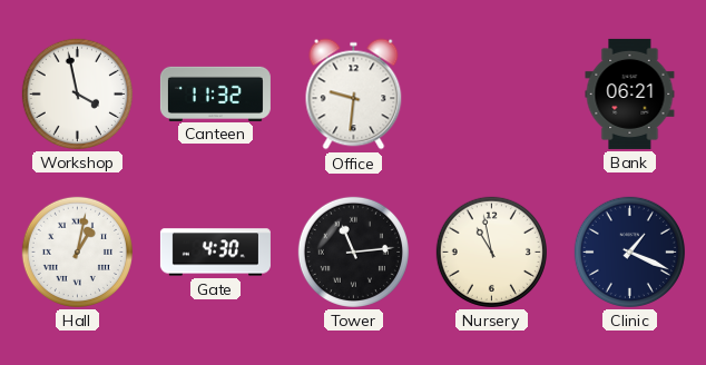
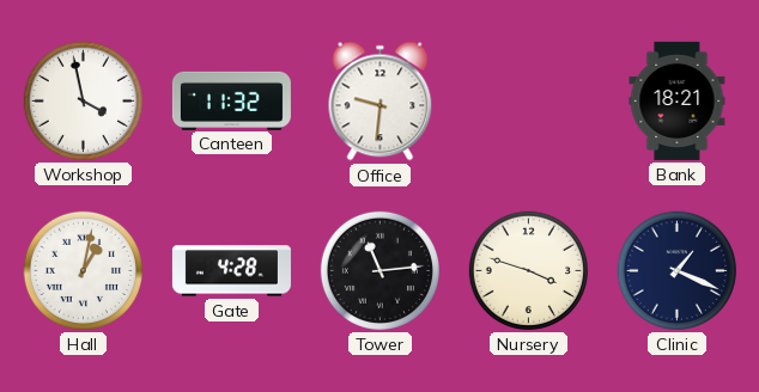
Bank: 06:21 -> 18:21
Gate: 4:30 -> 4:28
Nursery: 10:58 -> 3:48
